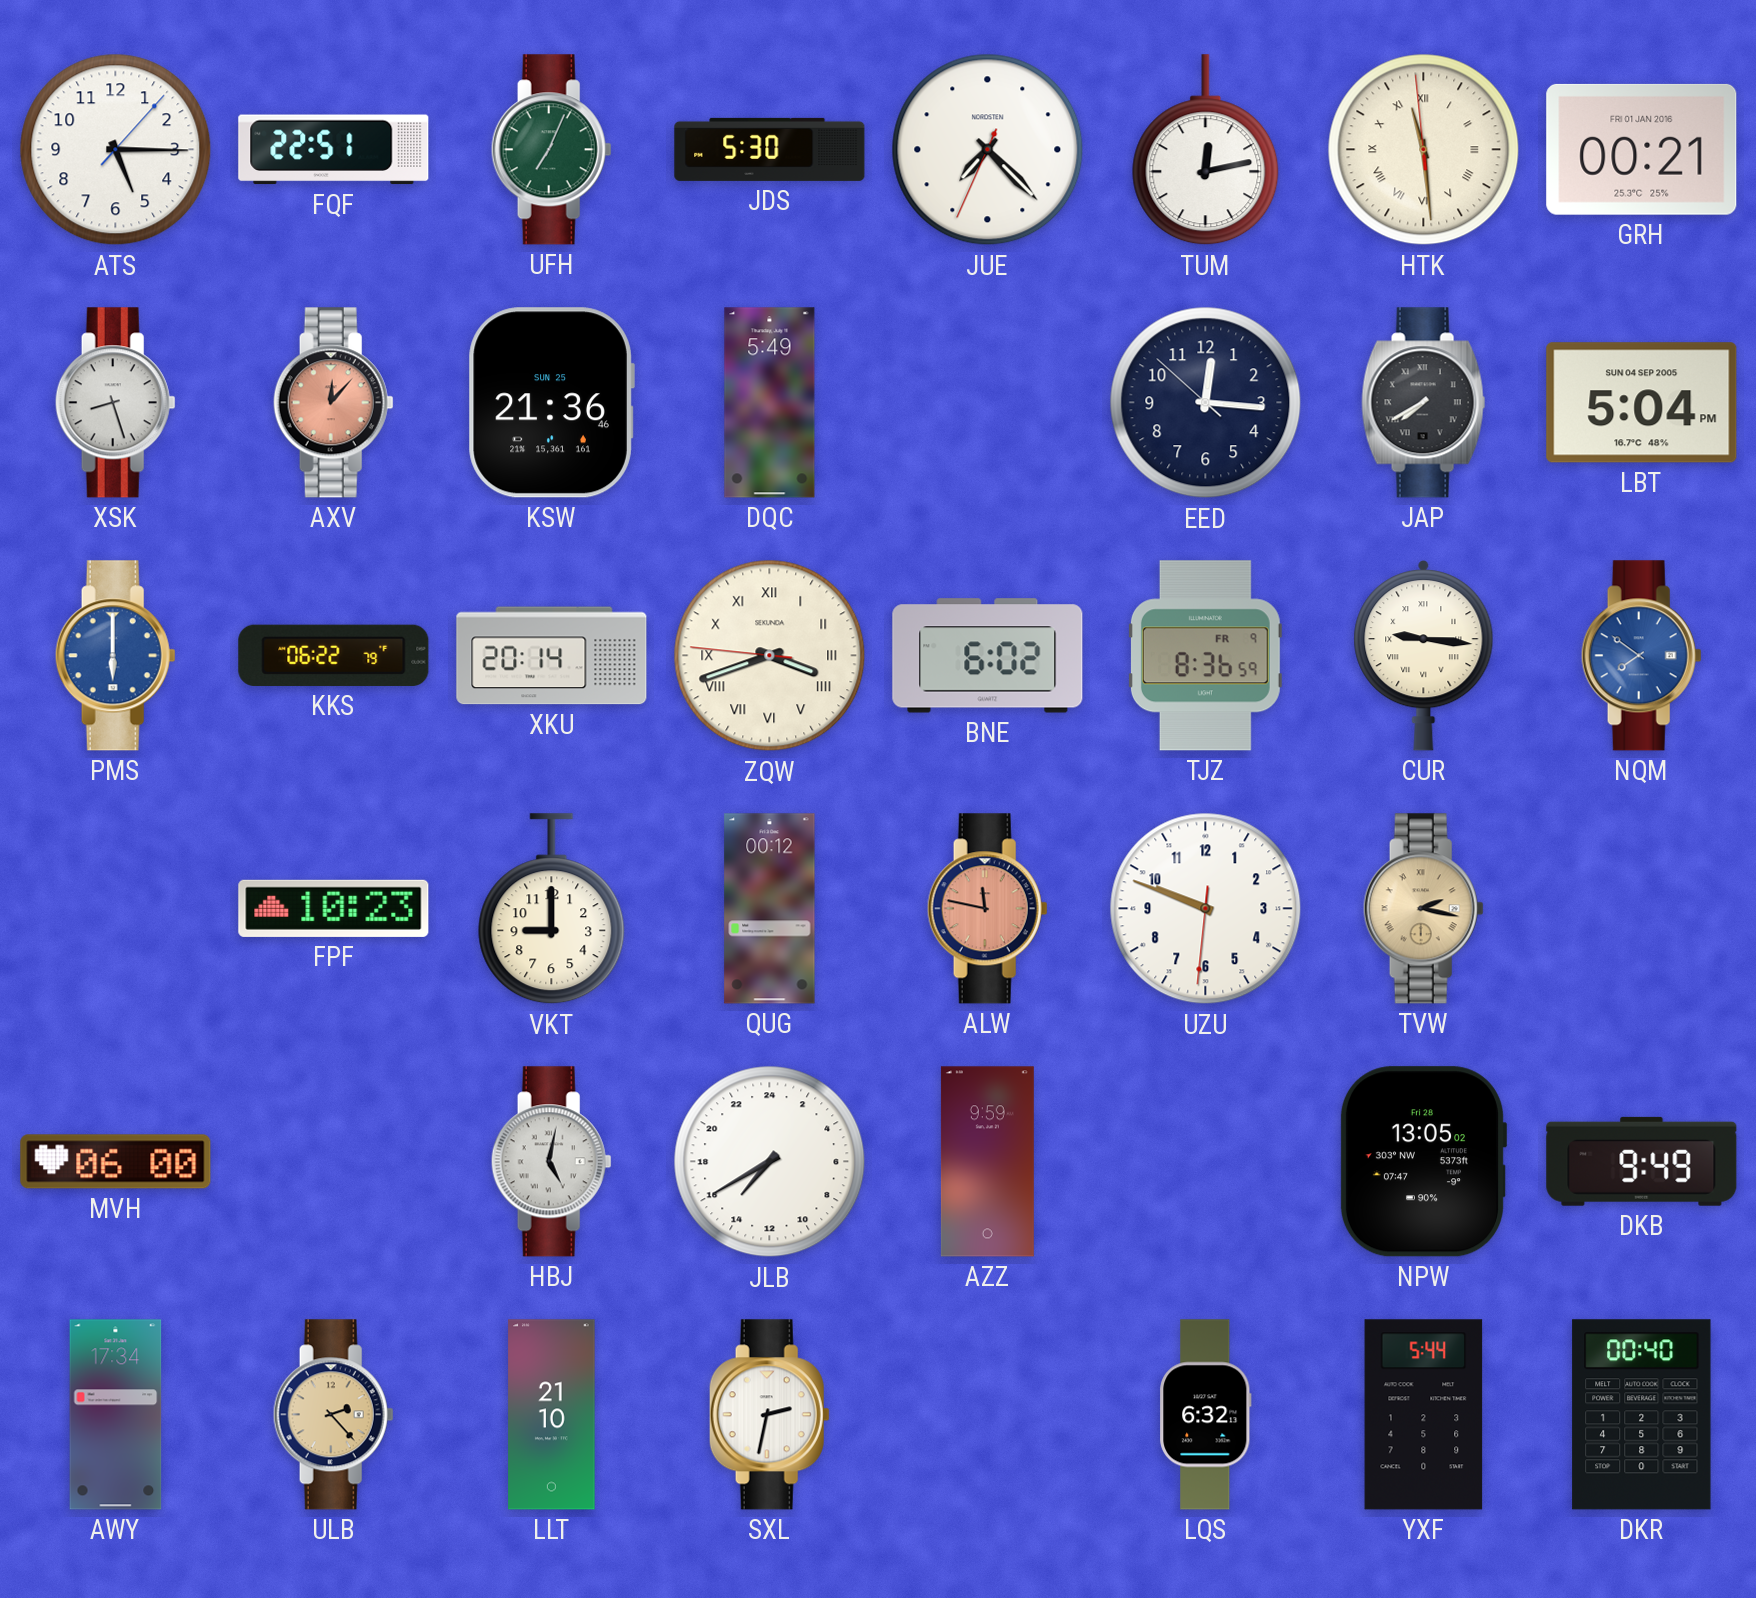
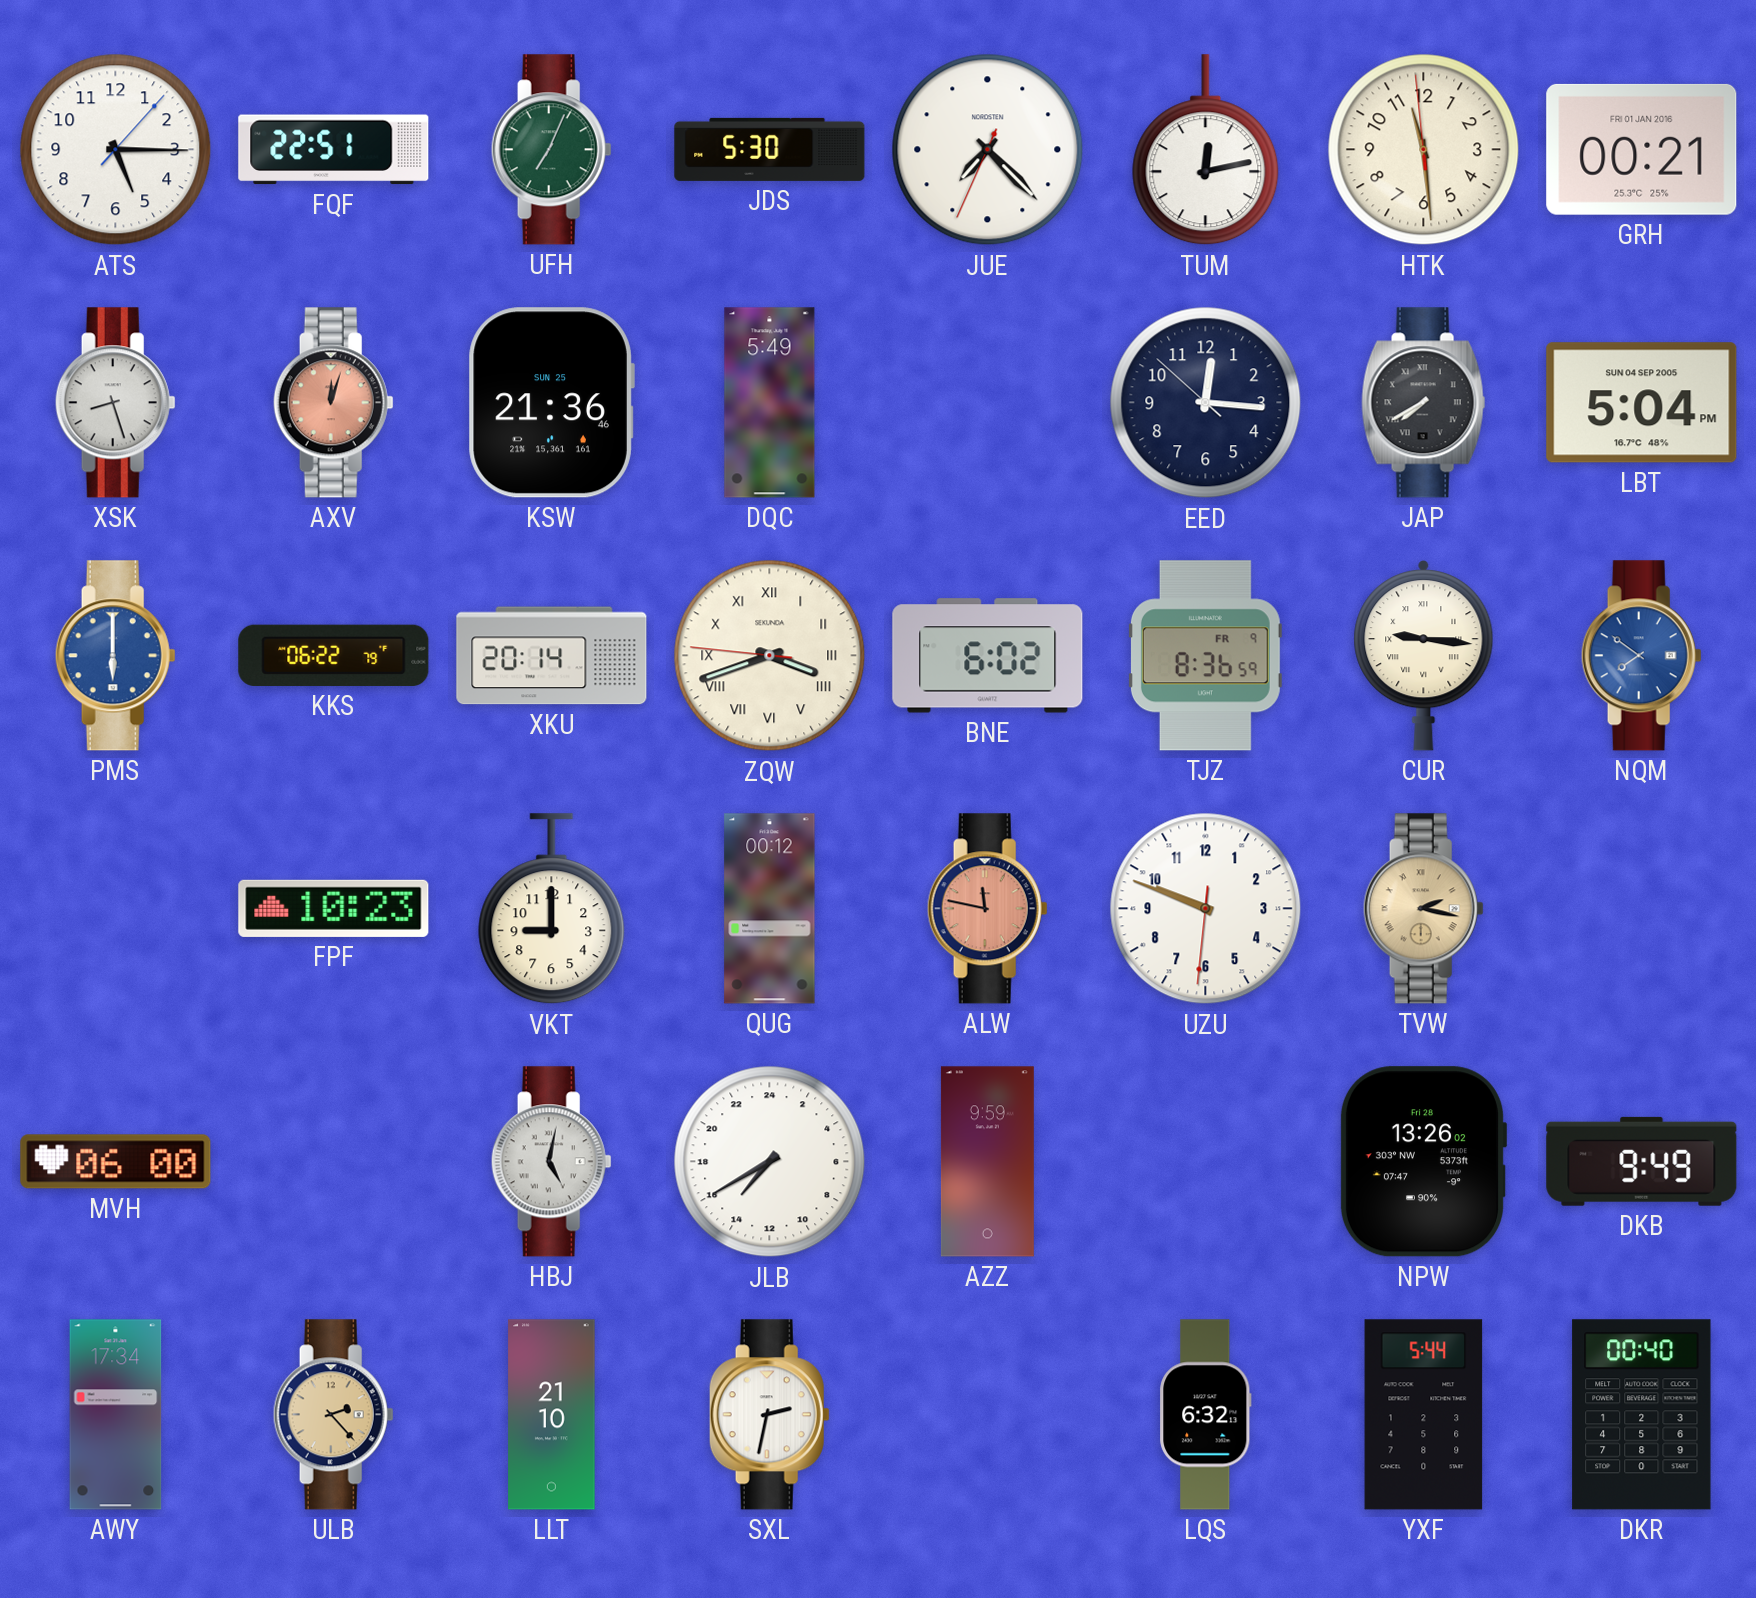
HTK numerals: Roman -> Arabic
AXV: 12:07 -> 12:03
NPW: 13:05 -> 13:26
